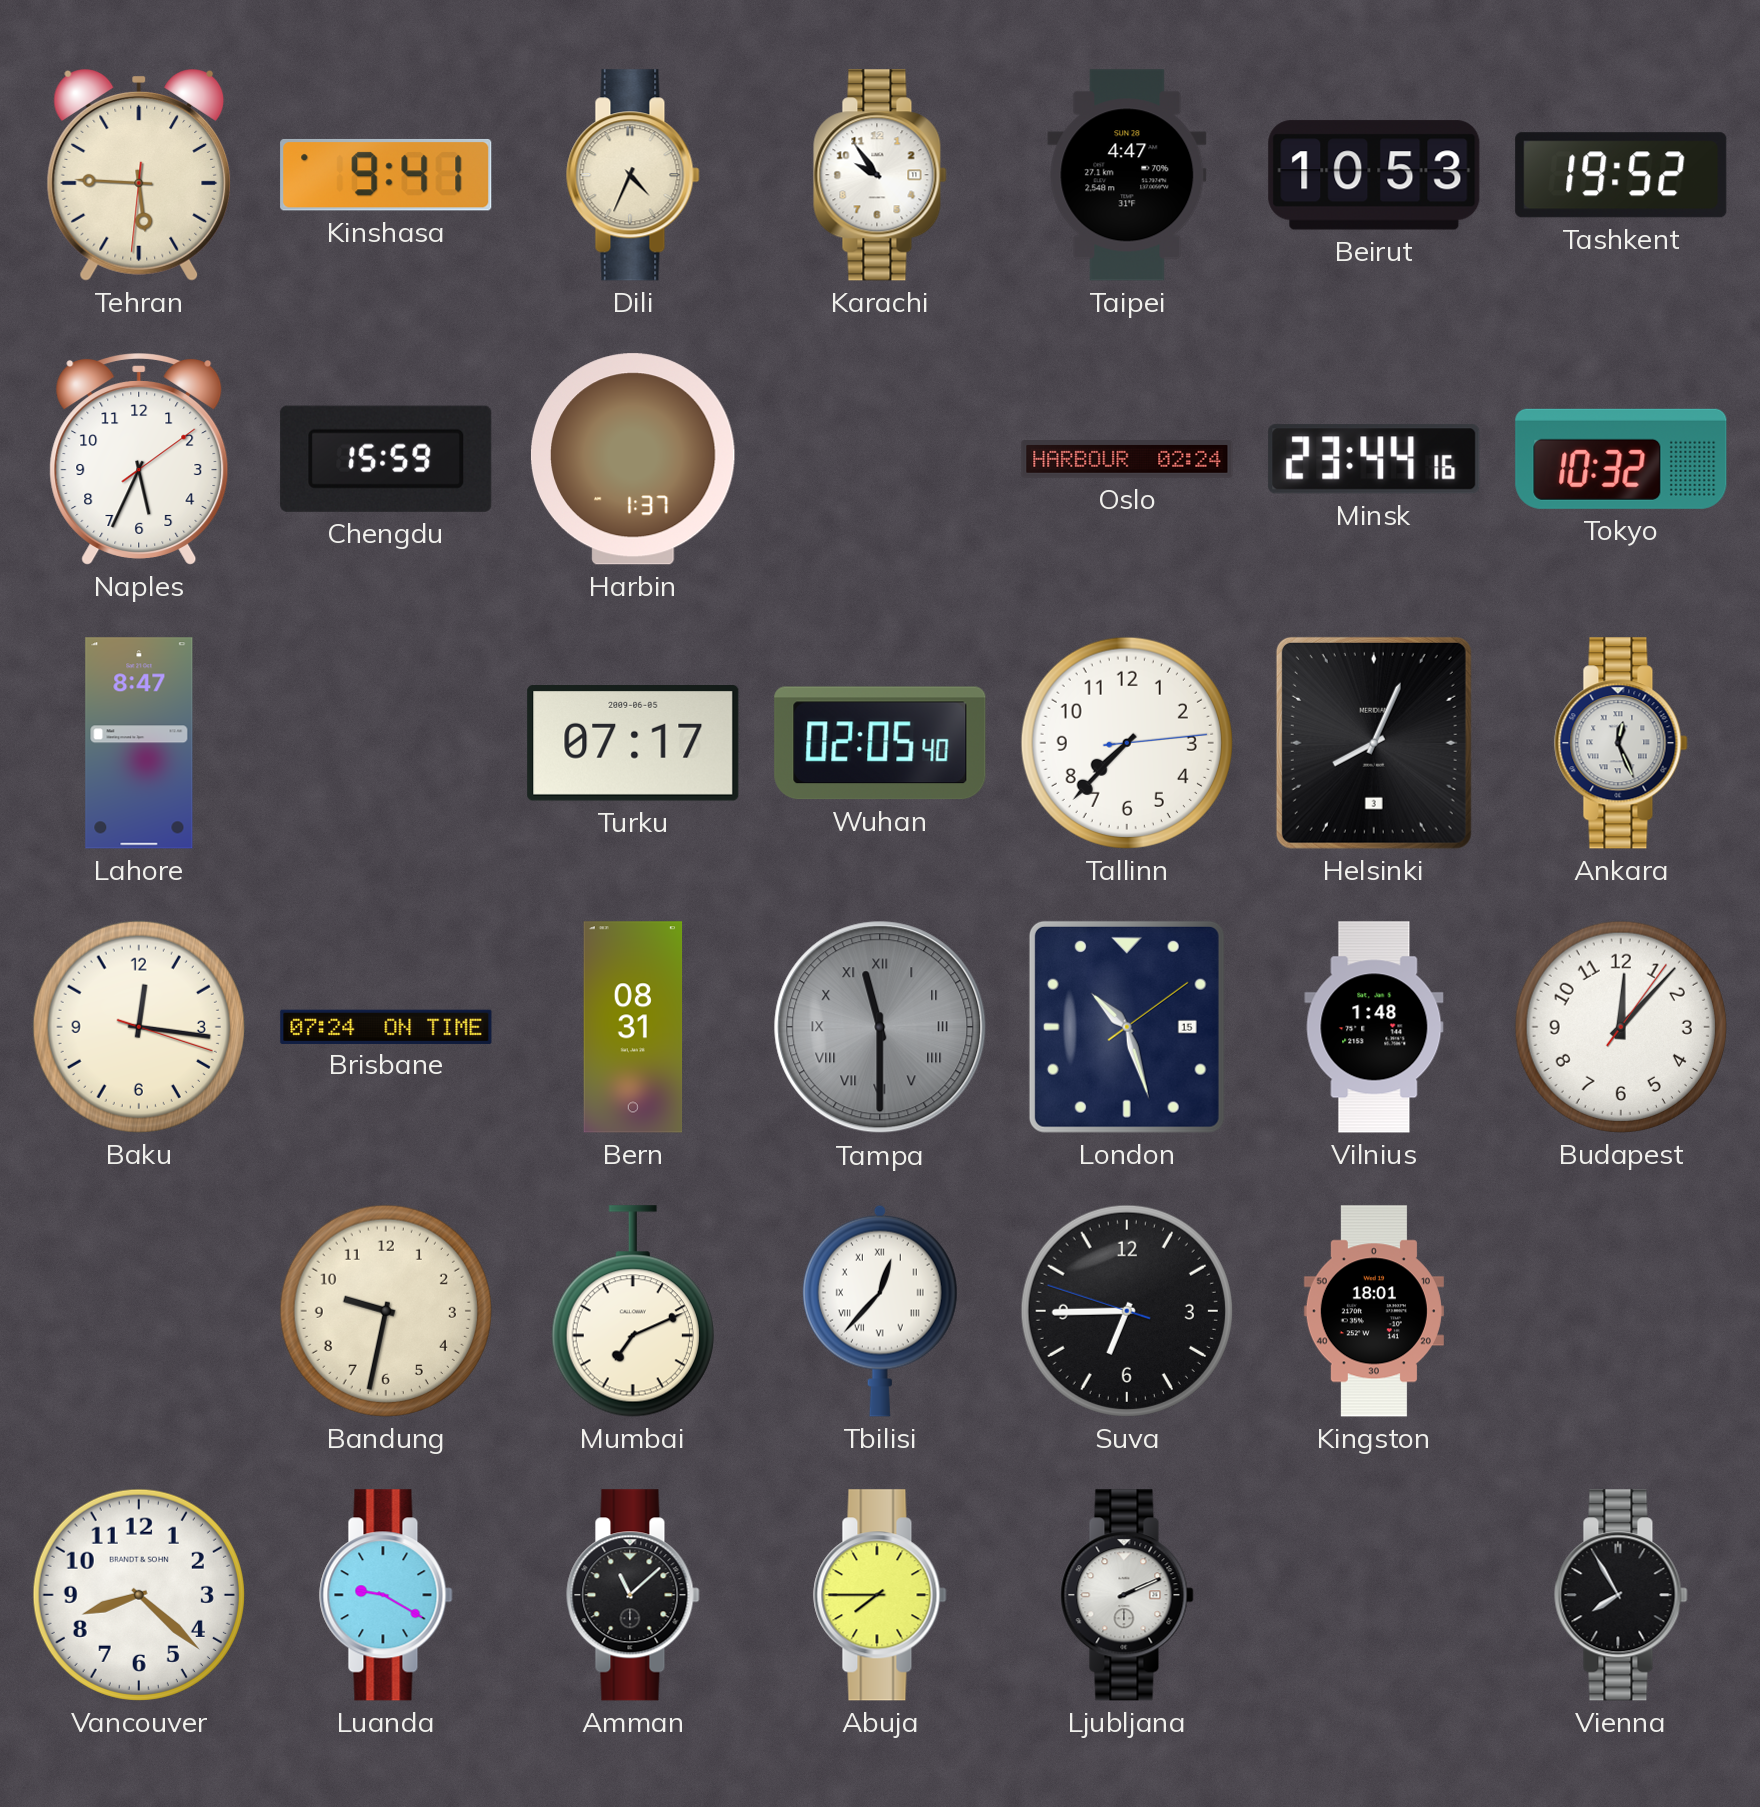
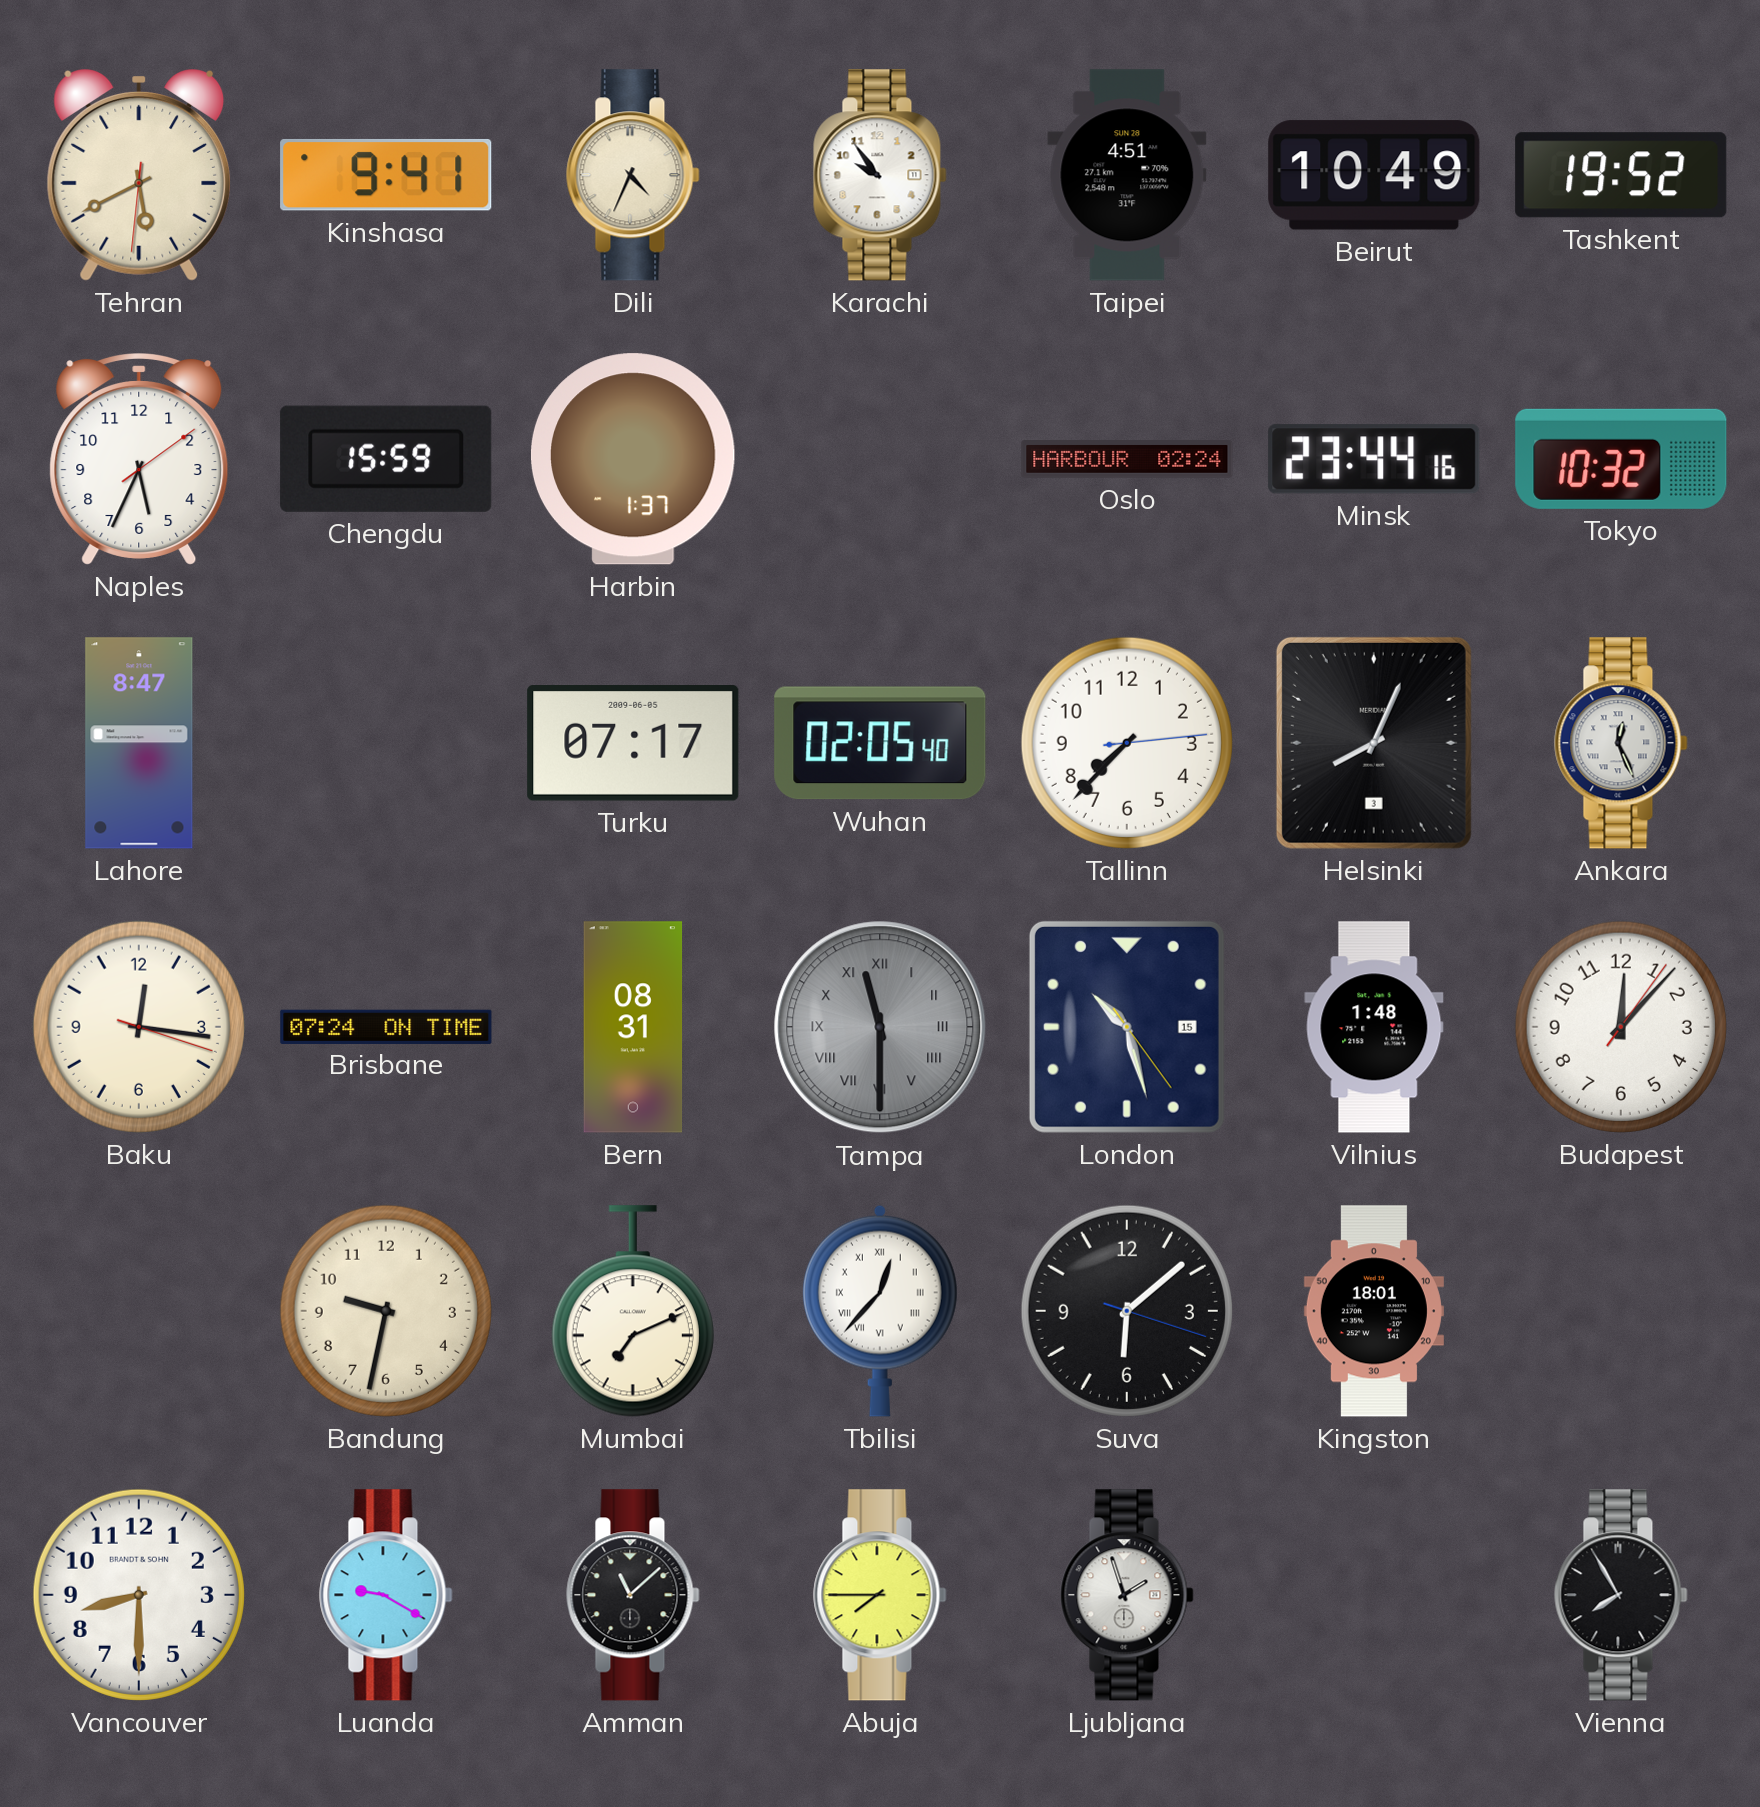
Tehran: 5:45 -> 5:40
Taipei: 4:47 -> 4:51
Beirut: 10:53 -> 10:49
London: 10:27:09 -> 10:27:24
Suva: 6:44 -> 6:08
Vancouver: 8:22 -> 8:30
Ljubljana: 2:11 -> 1:57
